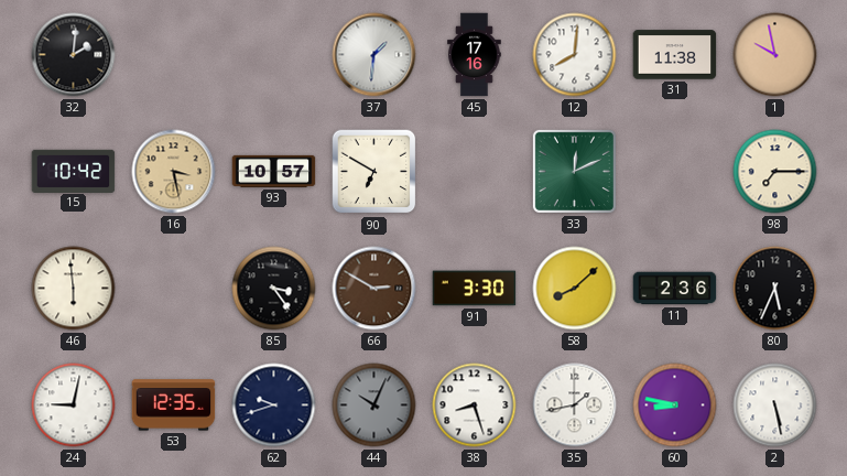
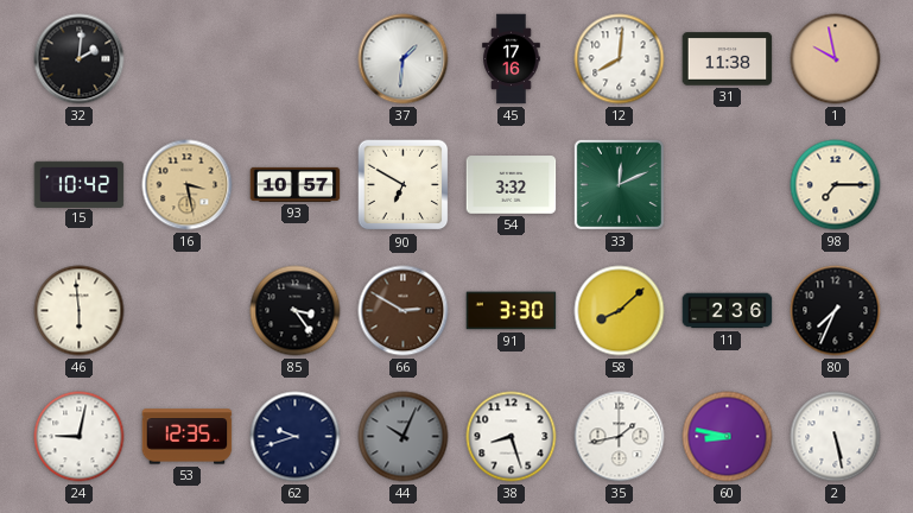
54: none -> 3:32
80: 5:34 -> 7:34
